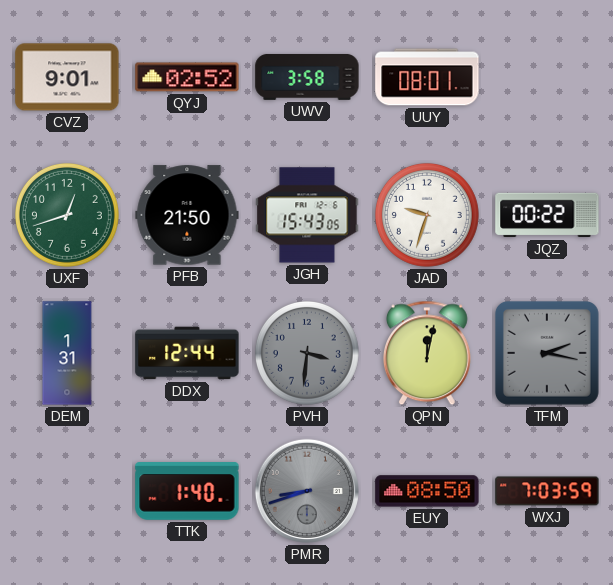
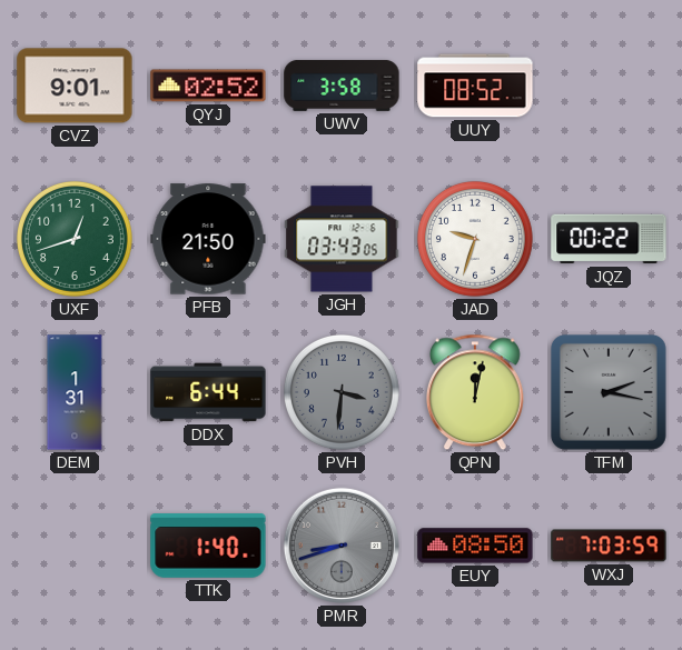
UUY: 08:01 -> 08:52
JGH: 15:43 -> 03:43
DDX: 12:44 -> 6:44
